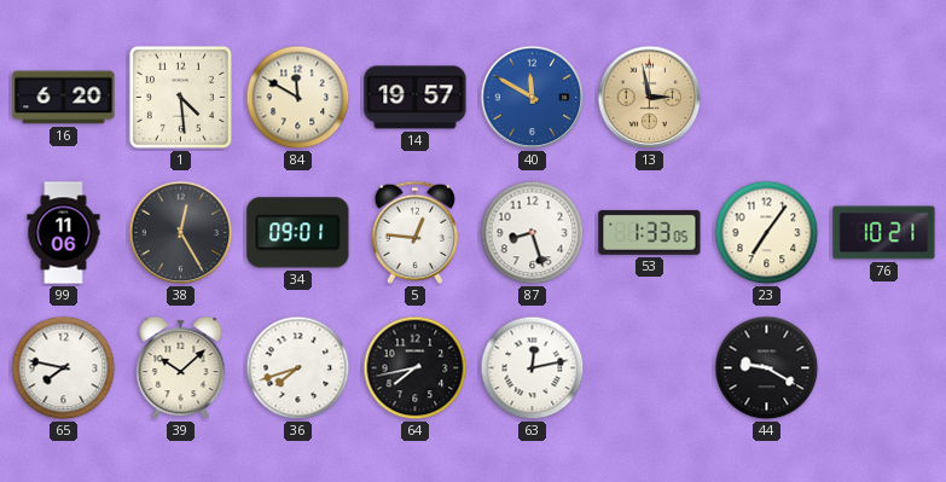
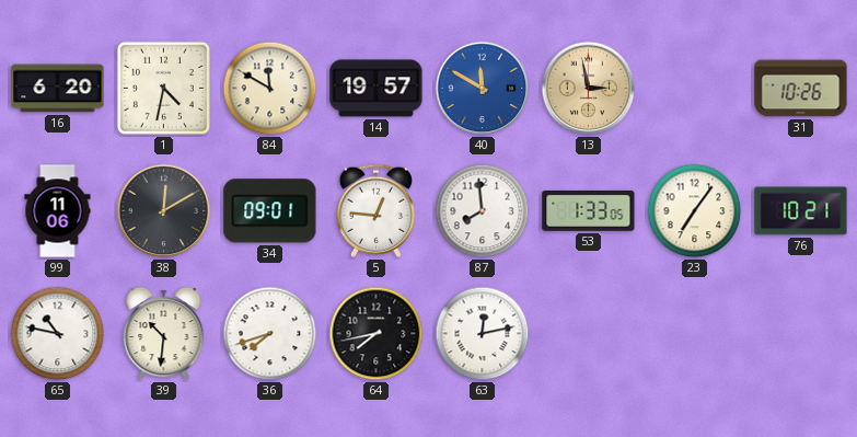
1: 4:29 -> 4:32
31: none -> 10:26
38: 12:25 -> 12:10
87: 8:27 -> 7:59
65: 7:47 -> 10:47
39: 10:08 -> 10:31
44: 9:20 -> none
